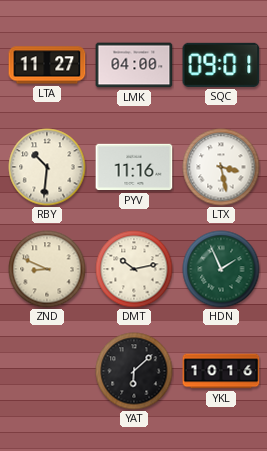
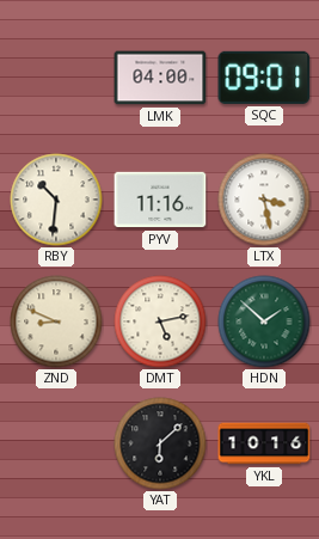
LTA: 11:27 -> none
DMT: 10:13 -> 5:13
HDN: 1:56 -> 1:52
